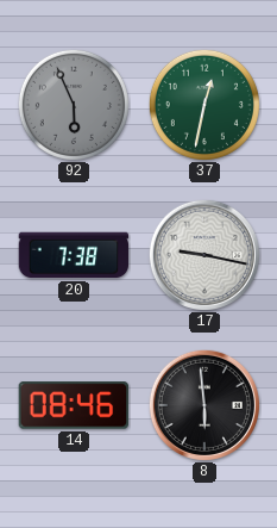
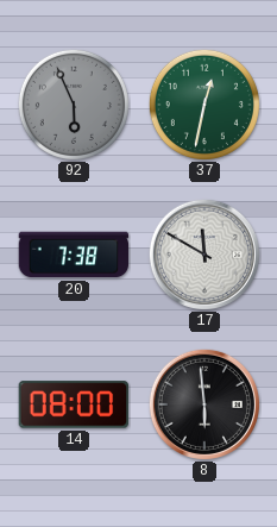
17: 9:17 -> 11:50
14: 08:46 -> 08:00
